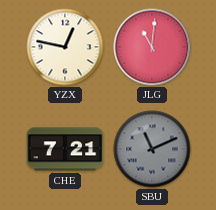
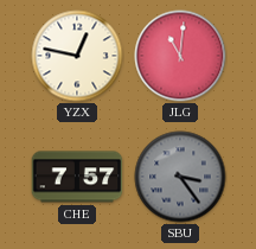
CHE: 7:21 -> 7:57
SBU: 11:11 -> 3:24
